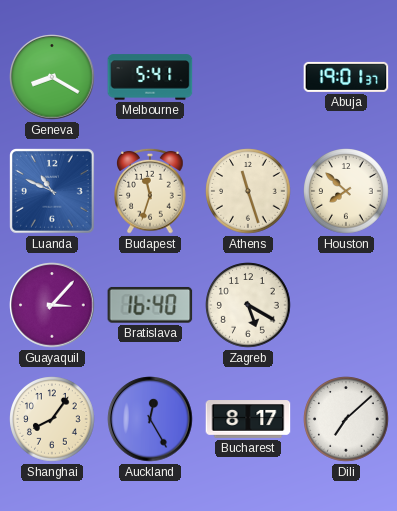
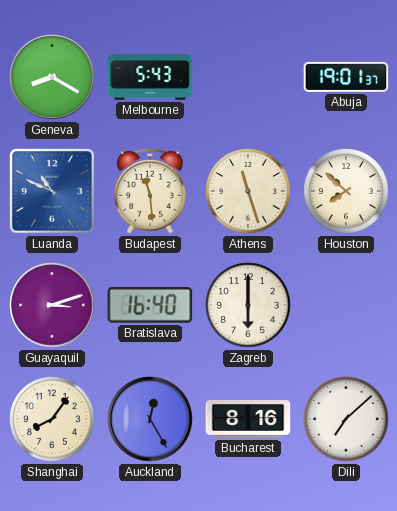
Melbourne: 5:41 -> 5:43
Budapest: 11:33 -> 11:29
Guayaquil: 3:07 -> 3:12
Zagreb: 5:20 -> 6:00
Bucharest: 8:17 -> 8:16
